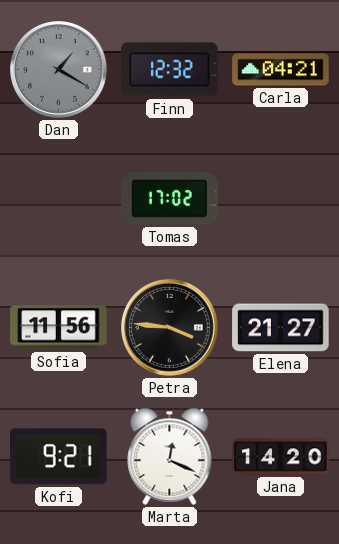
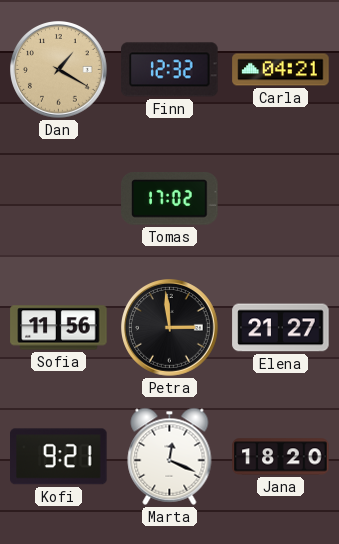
Dan dial: grey -> champagne
Petra: 3:46 -> 2:59
Jana: 14:20 -> 18:20
